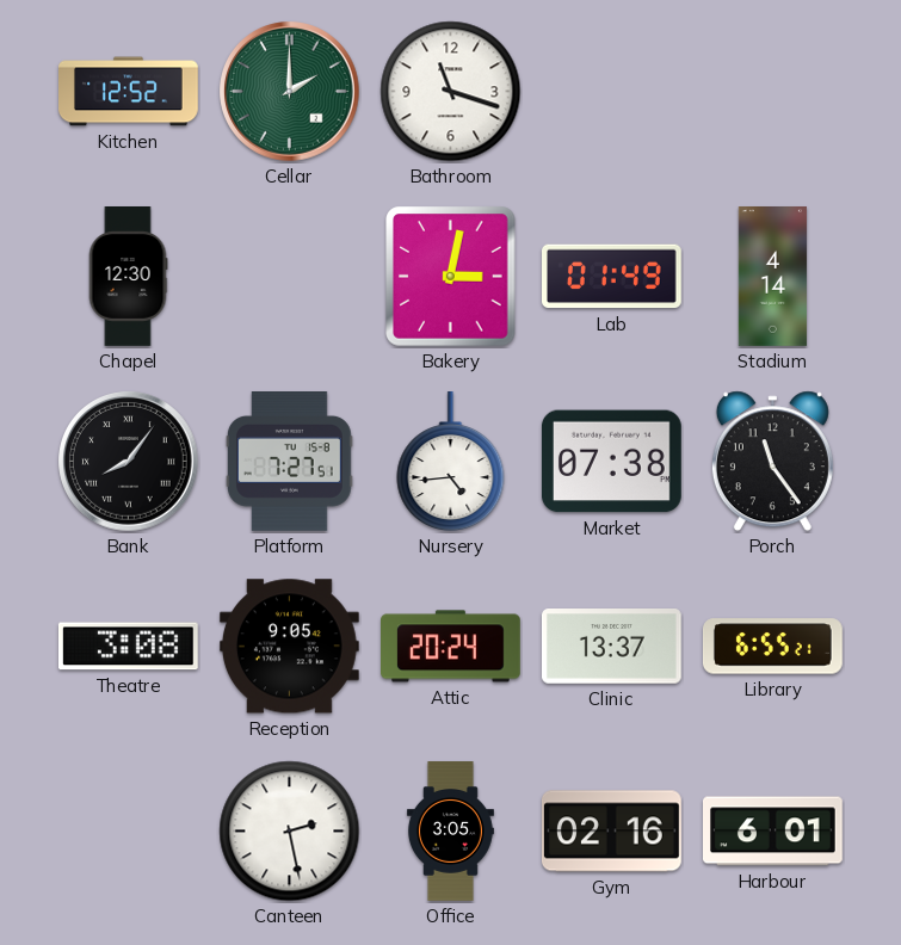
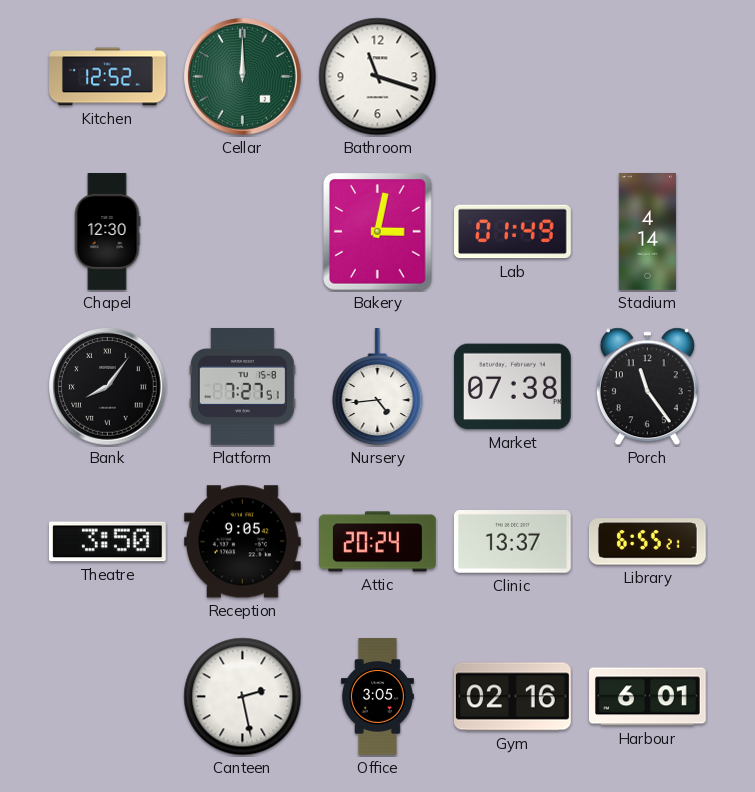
Cellar: 2:00 -> 12:00
Theatre: 3:08 -> 3:50
